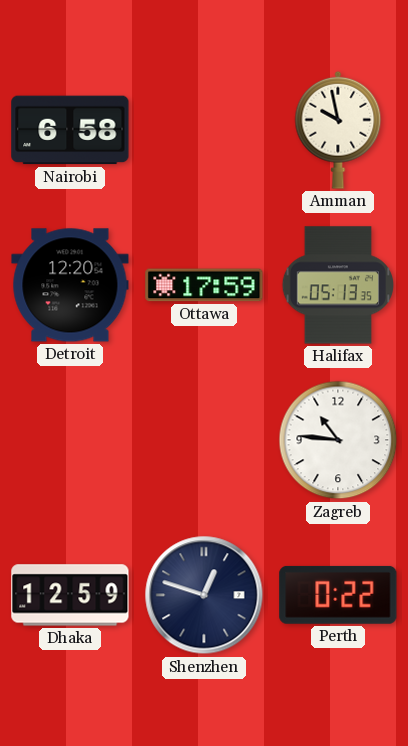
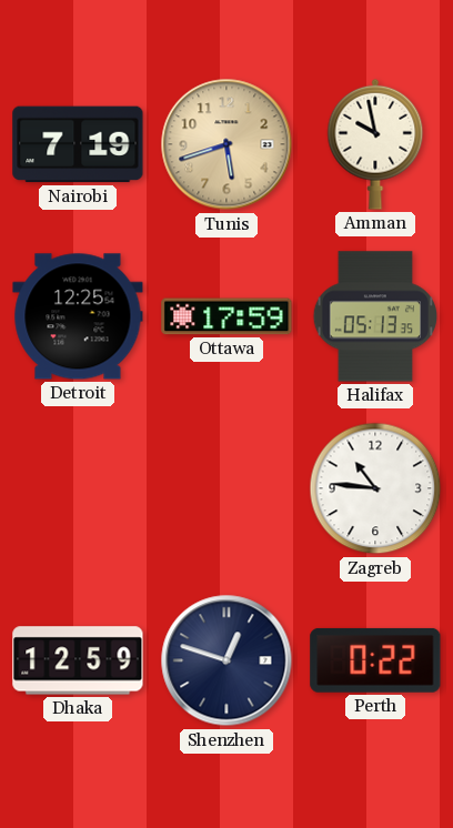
Nairobi: 6:58 -> 7:19
Tunis: none -> 5:42
Detroit: 12:20 -> 12:25
